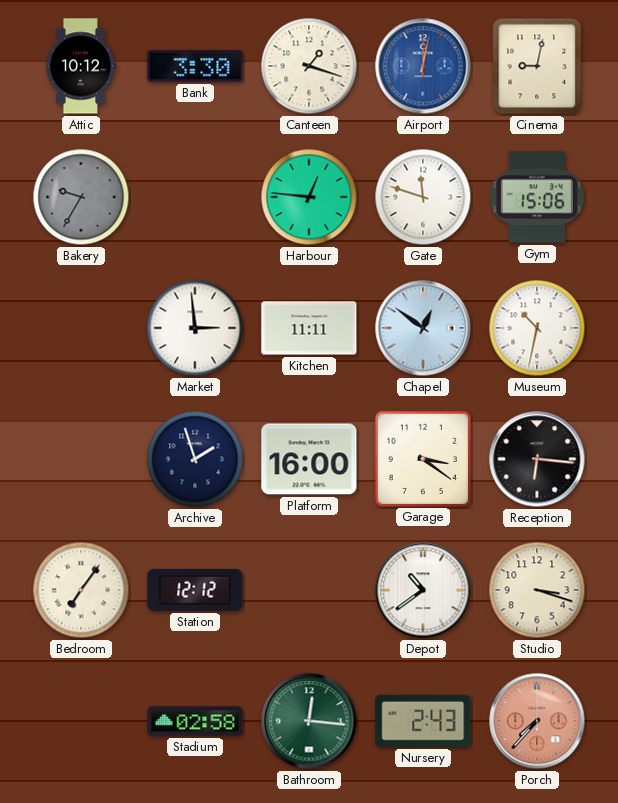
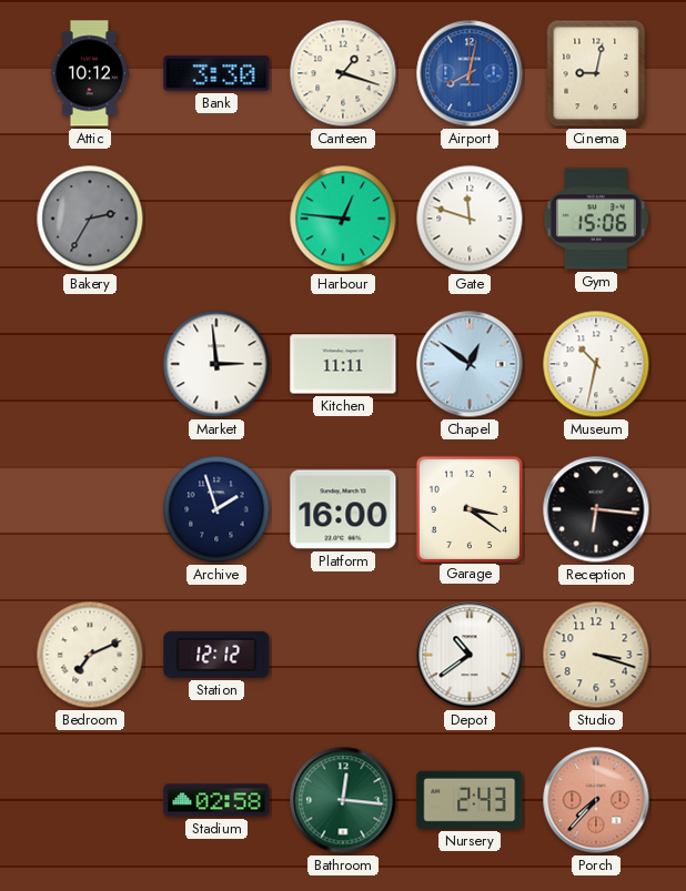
Airport: 12:02 -> 8:02
Bakery: 9:35 -> 2:35
Bedroom: 7:06 -> 7:11
